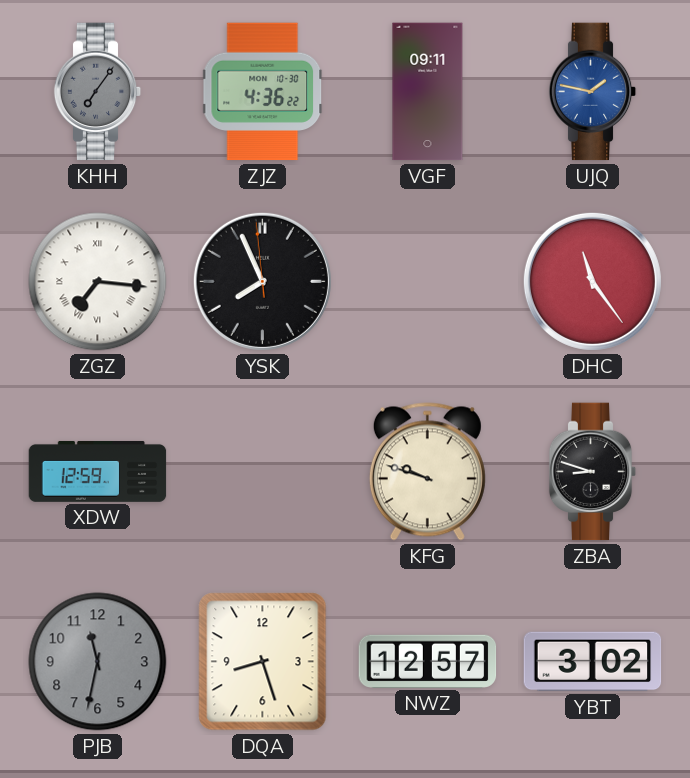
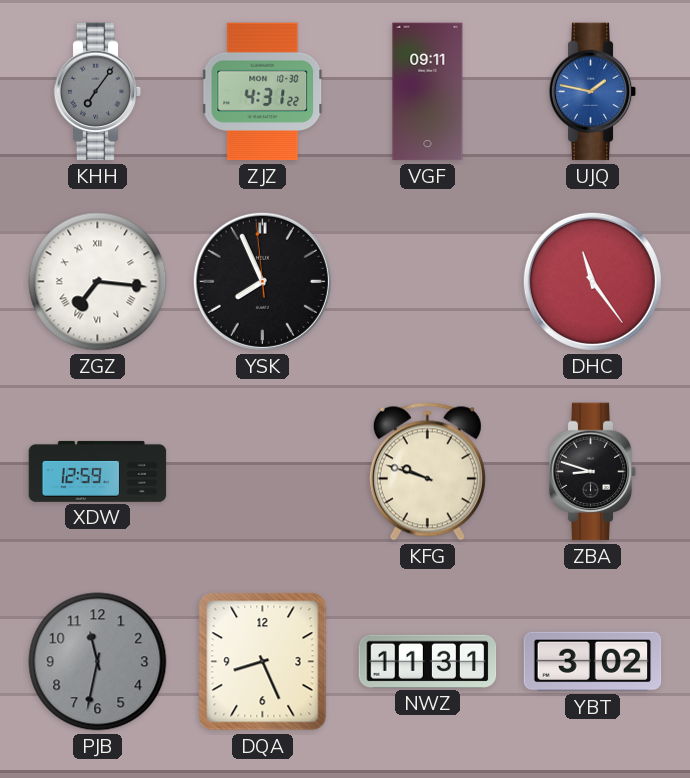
ZJZ: 4:36 -> 4:31
DQA: 8:27 -> 8:26
NWZ: 12:57 -> 11:31
